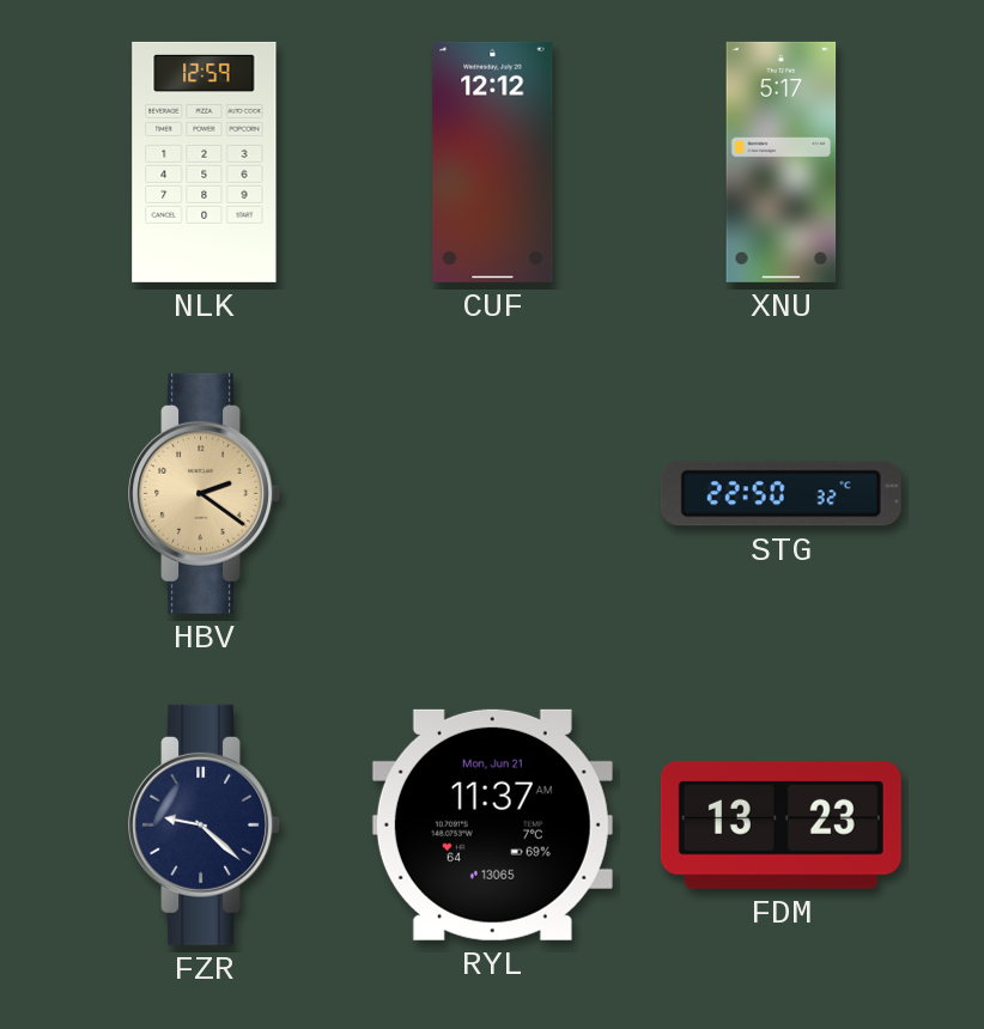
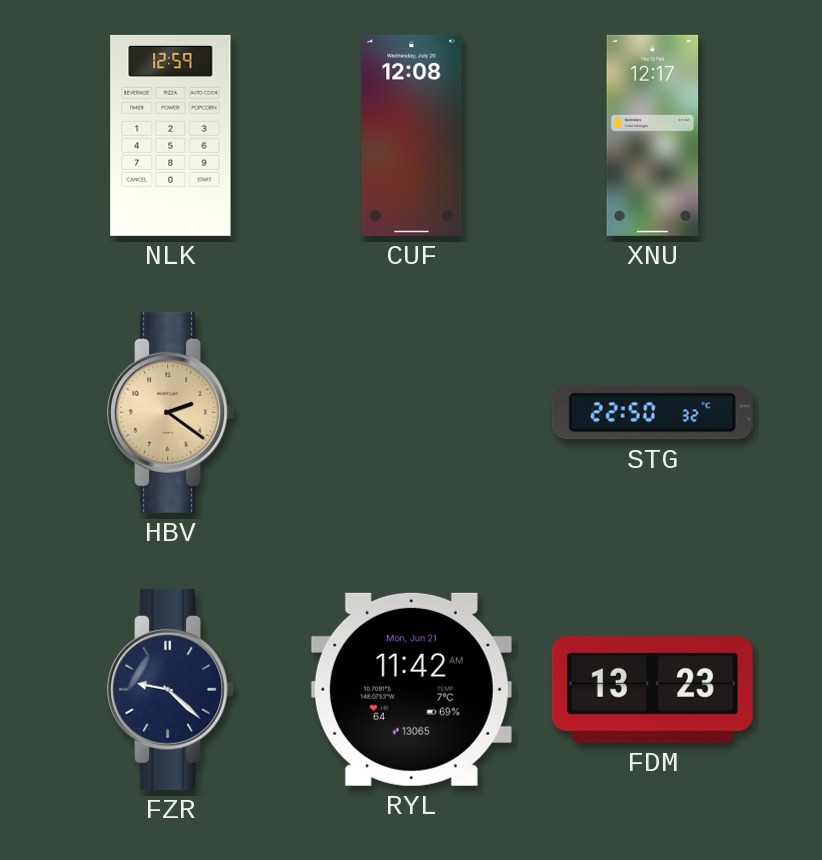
CUF: 12:12 -> 12:08
XNU: 5:17 -> 12:17
RYL: 11:37 -> 11:42
